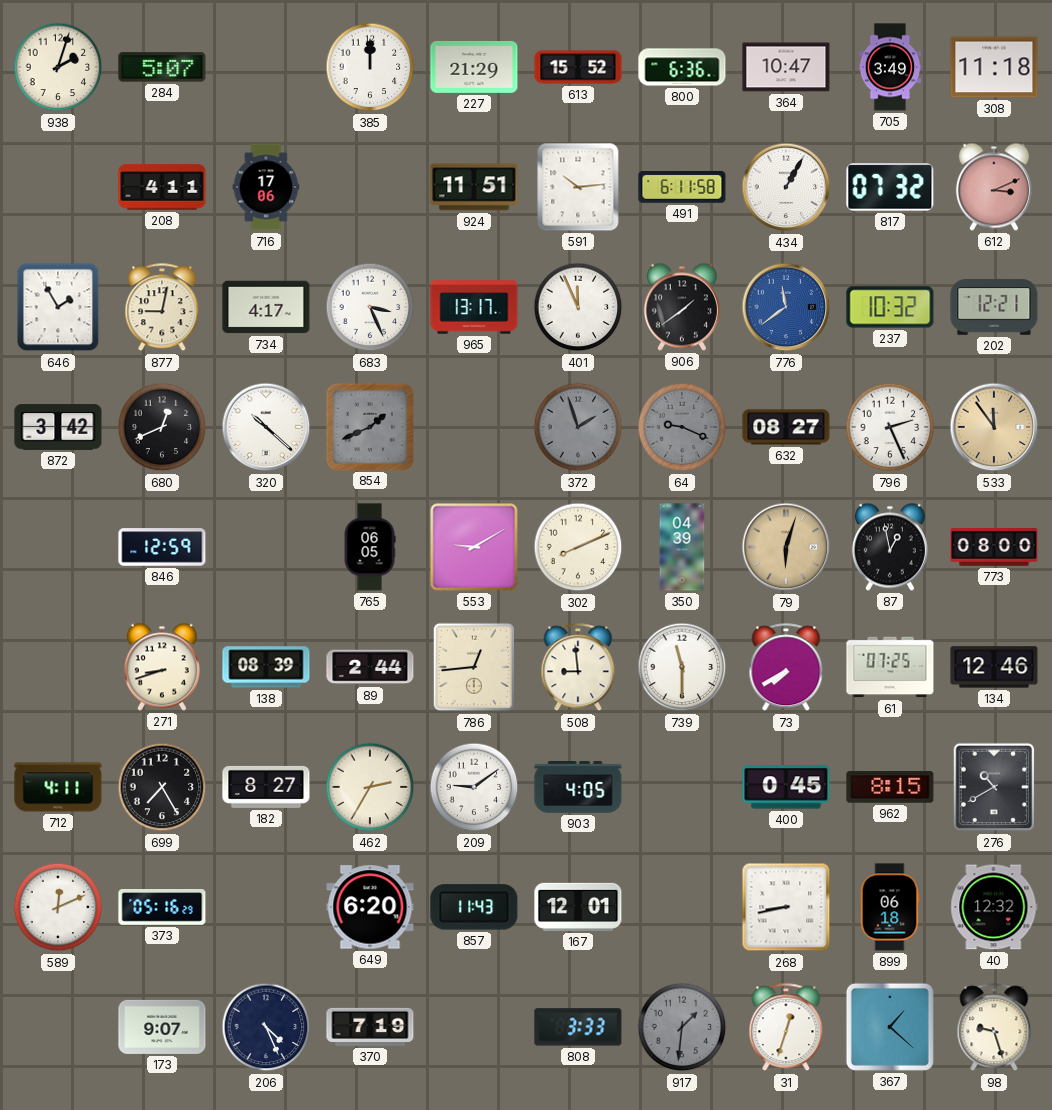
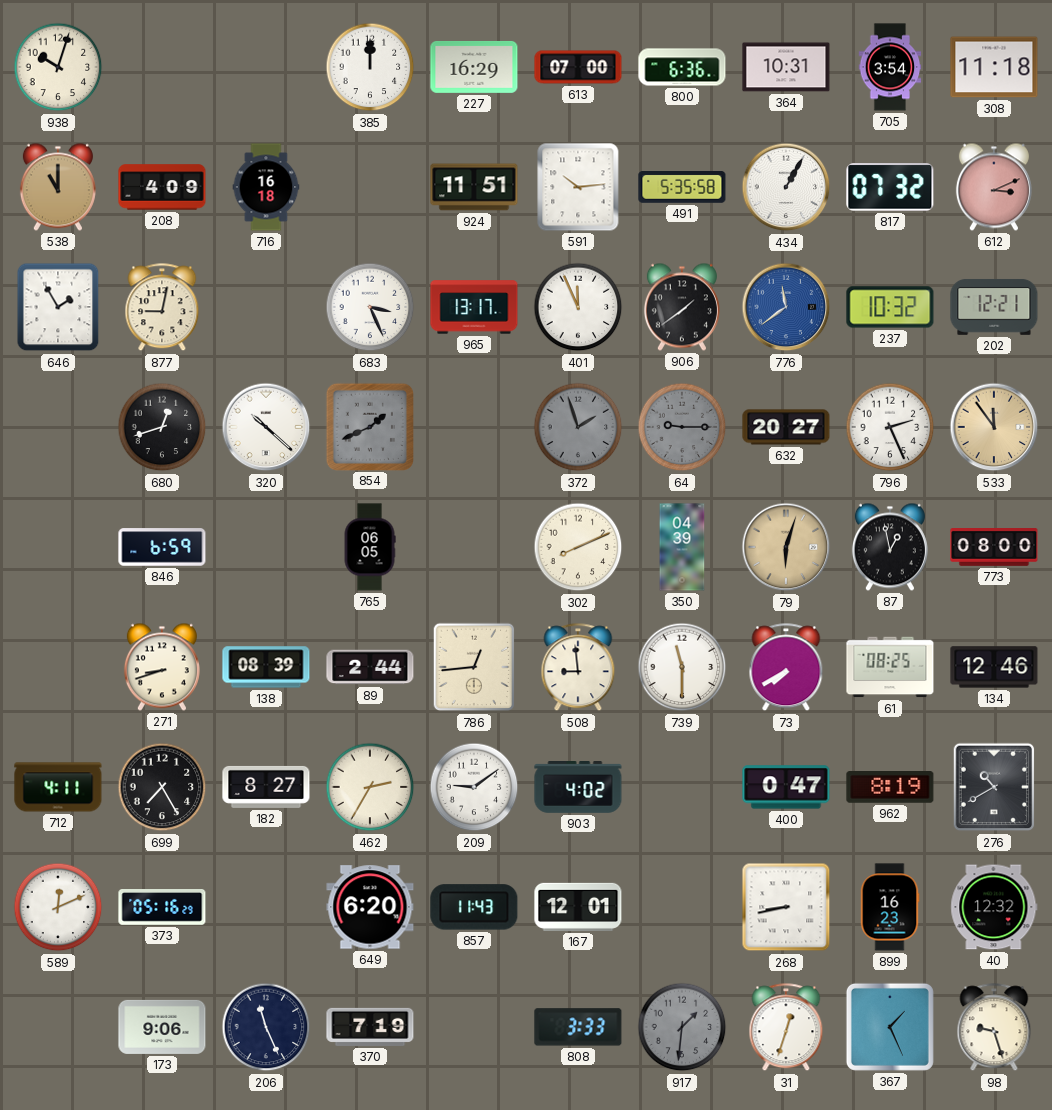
938: 2:03 -> 10:03
284: 5:07 -> none
227: 21:29 -> 16:29
613: 15:52 -> 07:00
364: 10:47 -> 10:31
705: 3:49 -> 3:54
538: none -> 11:00
208: 4:11 -> 4:09
716: 17:06 -> 16:18
491: 6:11 -> 5:35
734: 4:17 -> none
872: 3:42 -> none
680: 12:41 -> 12:42
64: 9:19 -> 9:15
632: 08:27 -> 20:27
846: 12:59 -> 6:59
553: 9:10 -> none
61: 07:25 -> 08:25
903: 4:05 -> 4:02
400: 0:45 -> 0:47
962: 8:15 -> 8:19
899: 06:18 -> 16:23
173: 9:07 -> 9:06
206: 4:26 -> 11:26
367: 1:22 -> 1:26
